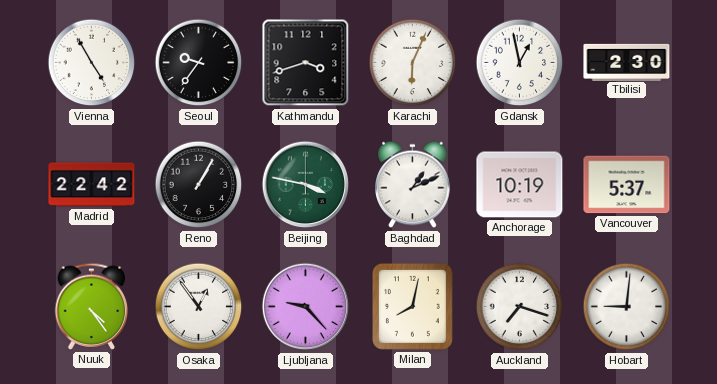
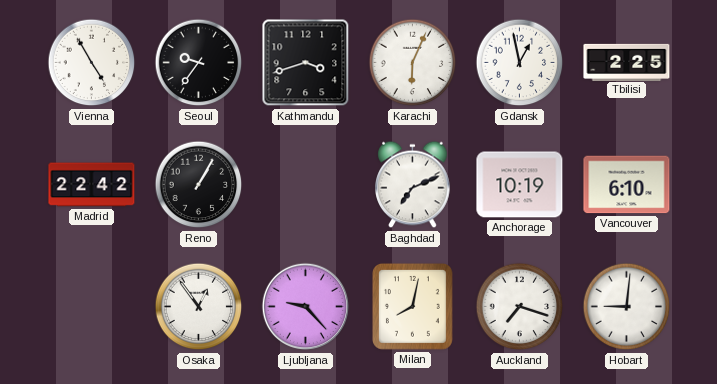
Tbilisi: 2:30 -> 2:25
Beijing: 3:47 -> none
Baghdad: 1:11 -> 7:11
Vancouver: 5:37 -> 6:10
Nuuk: 4:24 -> none
